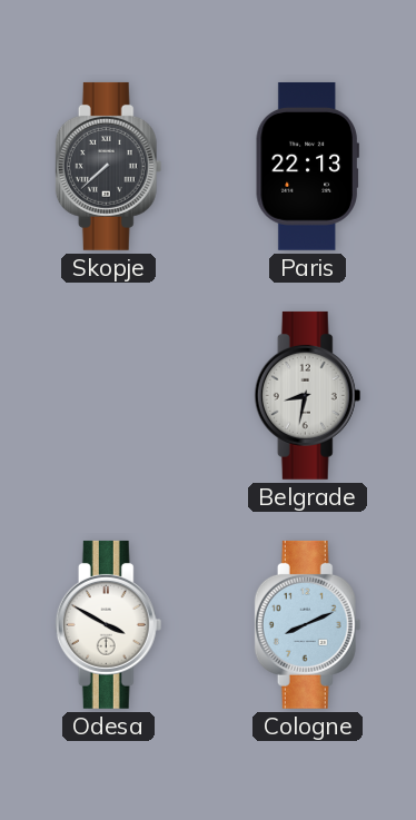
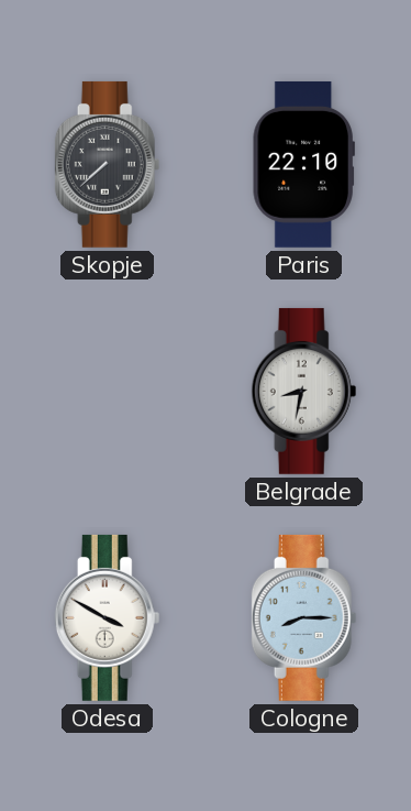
Paris: 22:13 -> 22:10
Cologne: 8:11 -> 8:15
